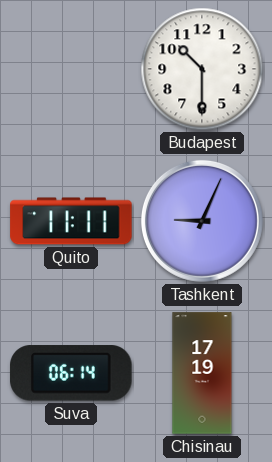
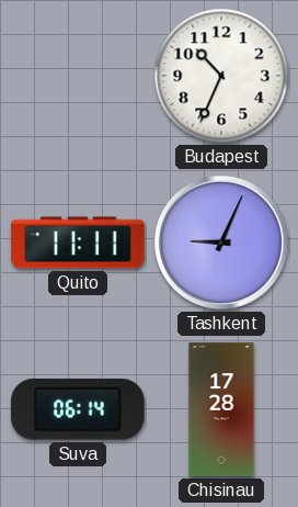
Budapest: 10:30 -> 10:34
Chisinau: 17:19 -> 17:28
